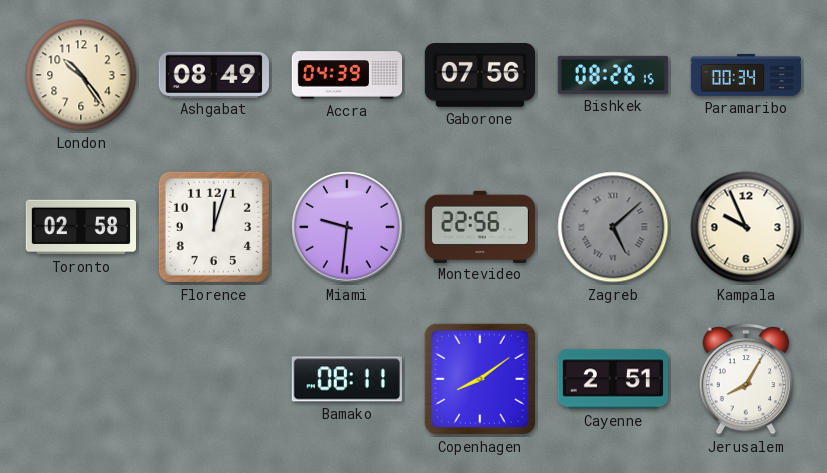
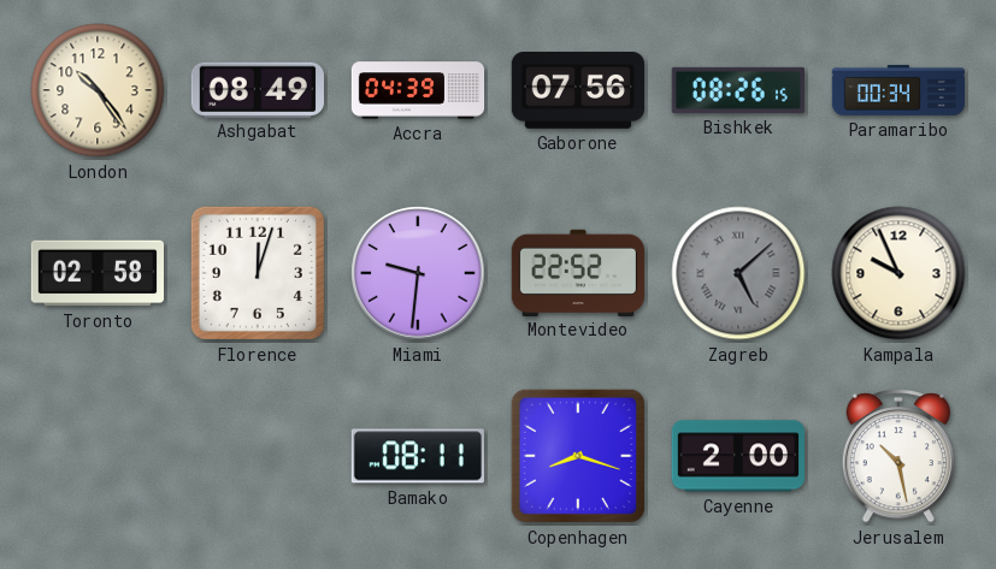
Montevideo: 22:56 -> 22:52
Copenhagen: 8:09 -> 8:18
Cayenne: 2:51 -> 2:00
Jerusalem: 8:05 -> 10:28
